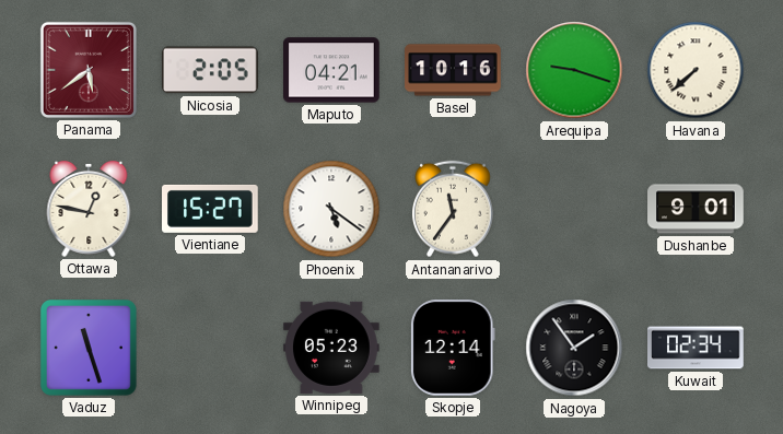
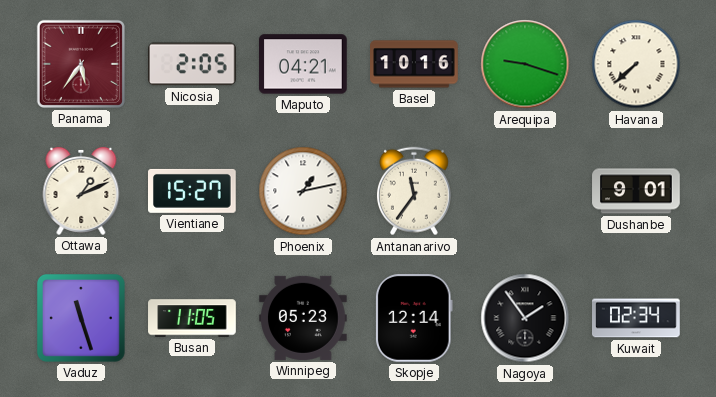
Panama: 5:39 -> 5:36
Ottawa: 12:47 -> 1:11
Phoenix: 5:21 -> 1:13
Busan: none -> 11:05
